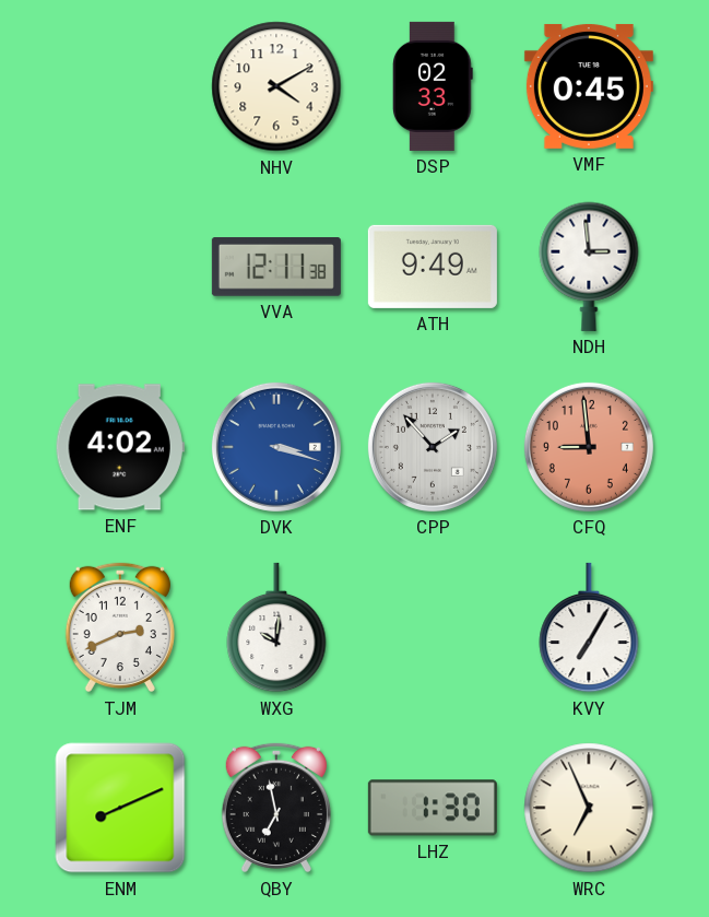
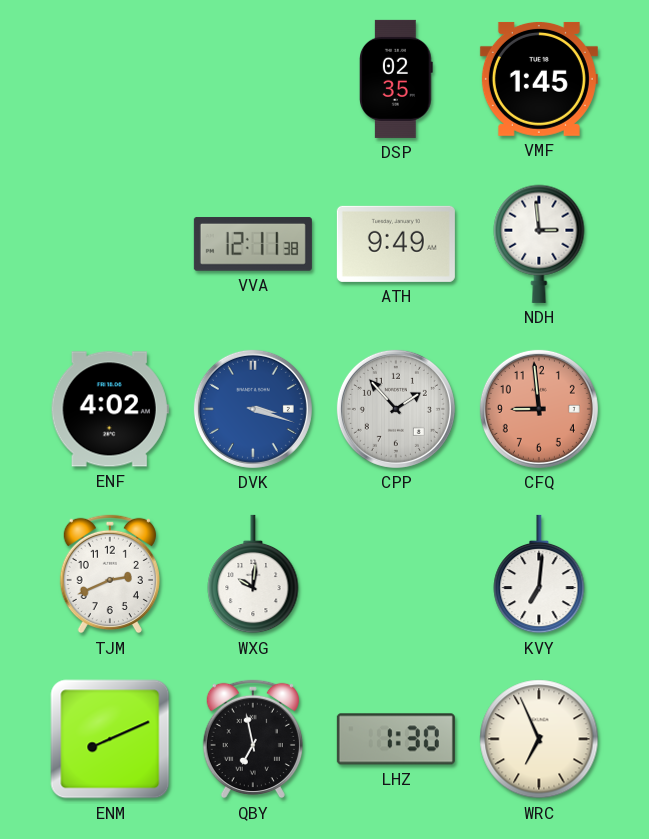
NHV: 4:10 -> none
DSP: 02:33 -> 02:35
VMF: 0:45 -> 1:45
KVY: 7:05 -> 7:01
